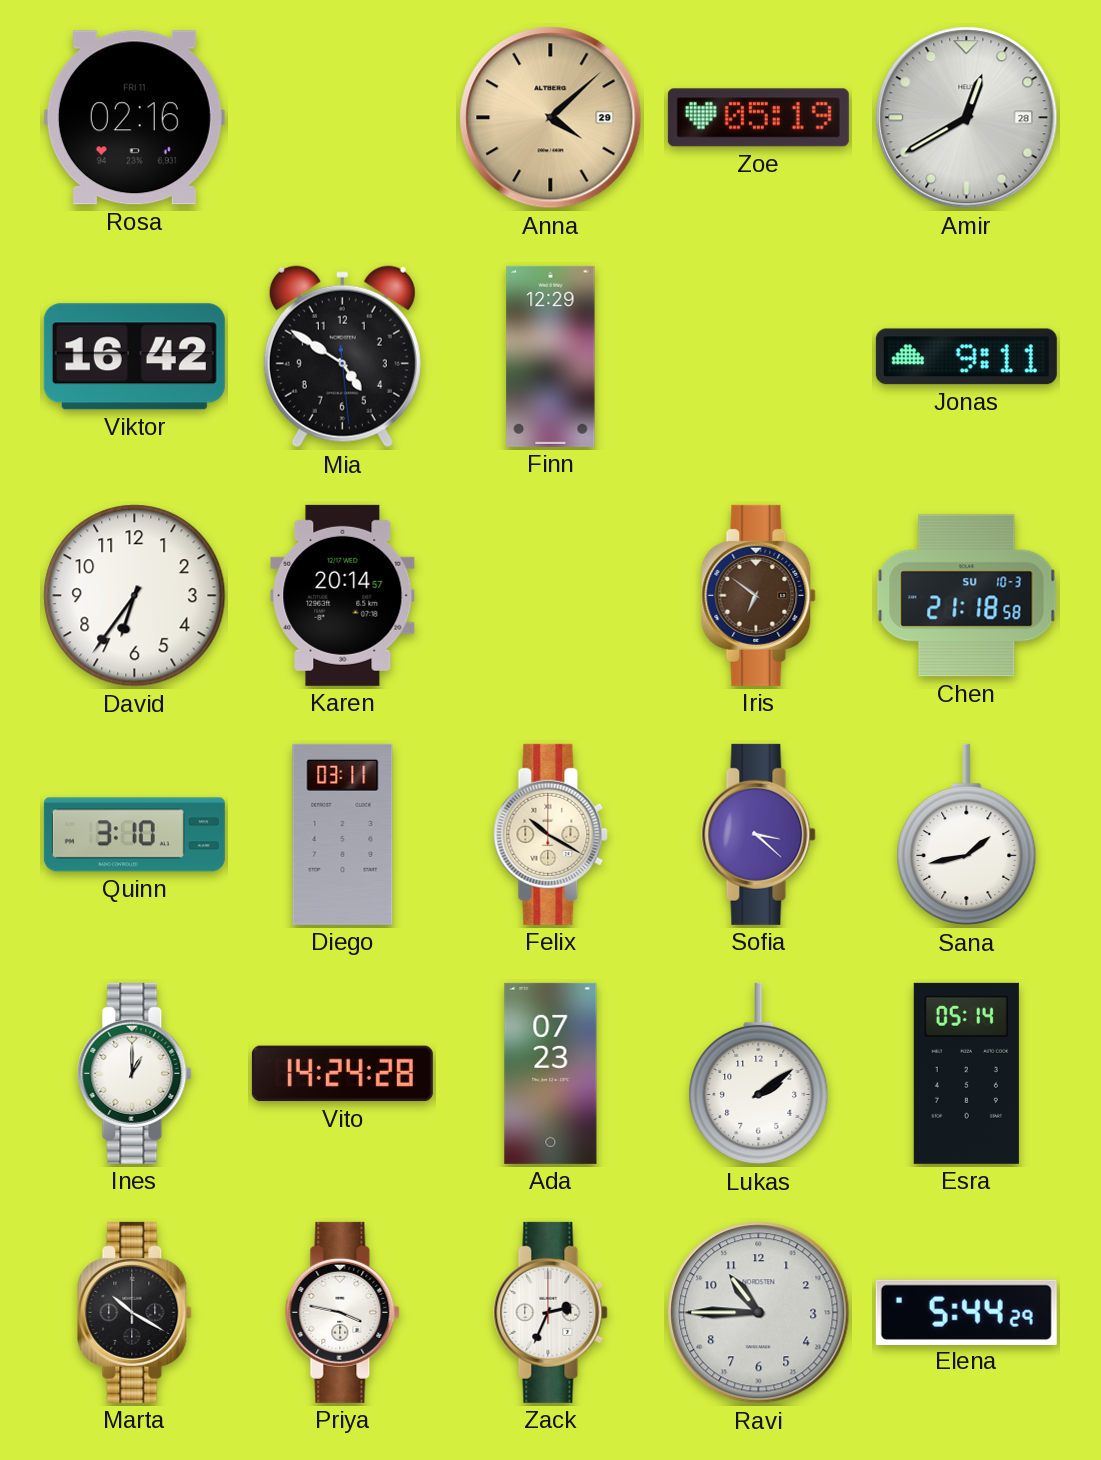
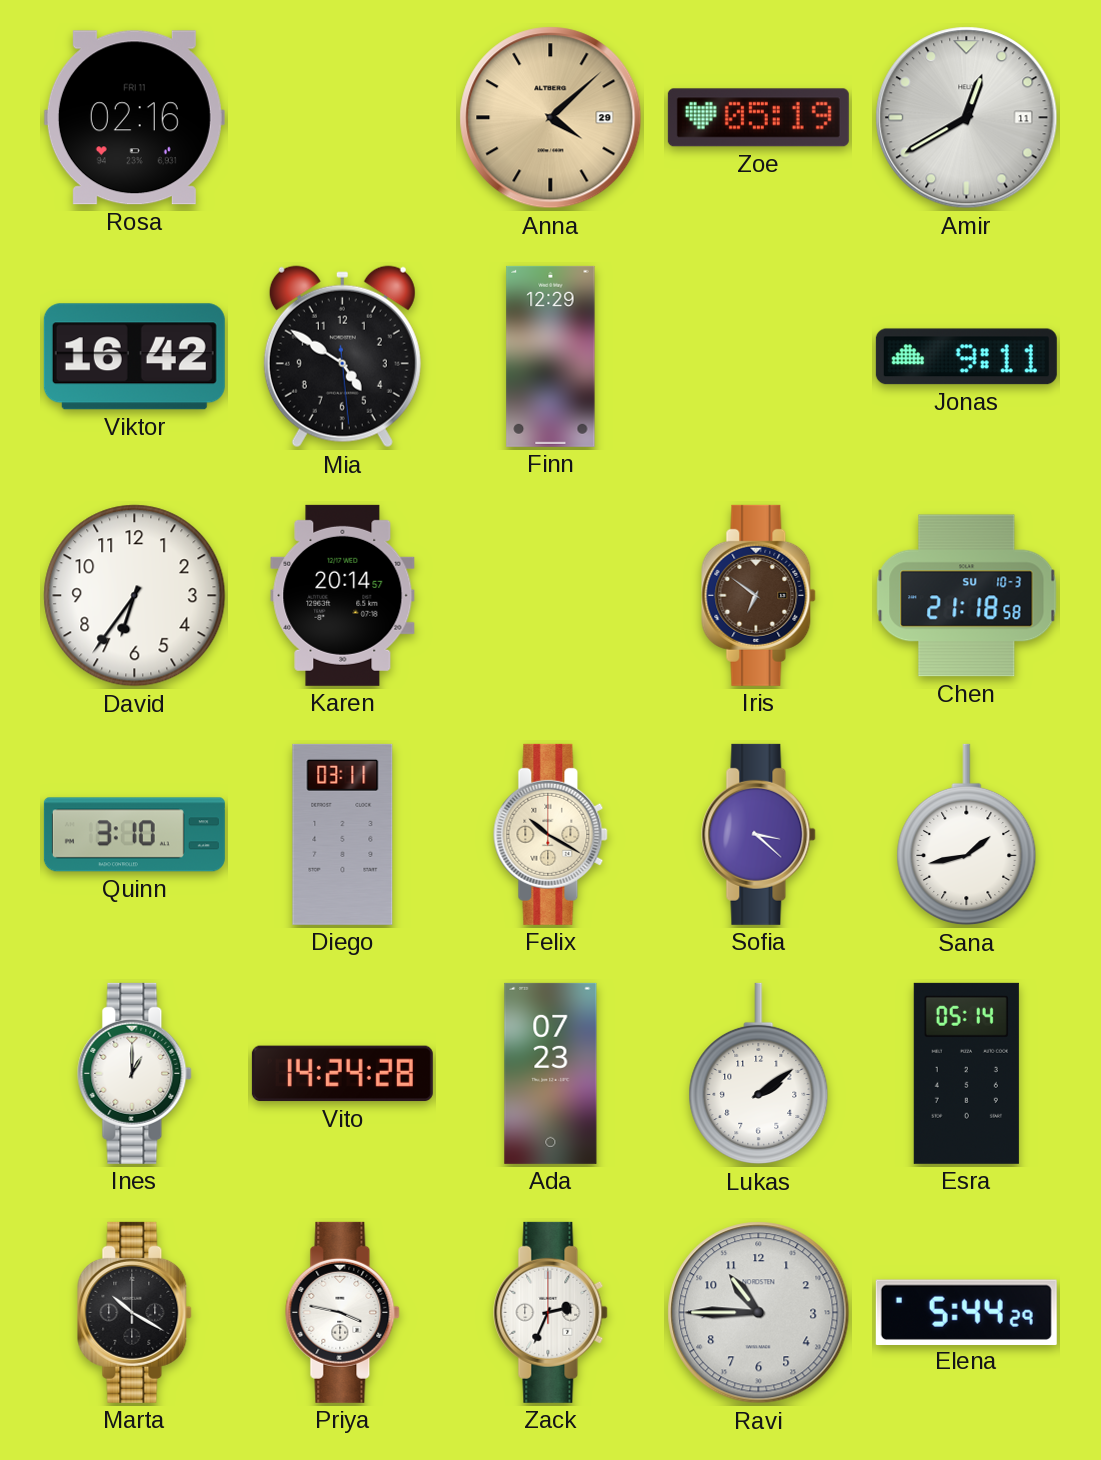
Amir date: 28 -> 11
